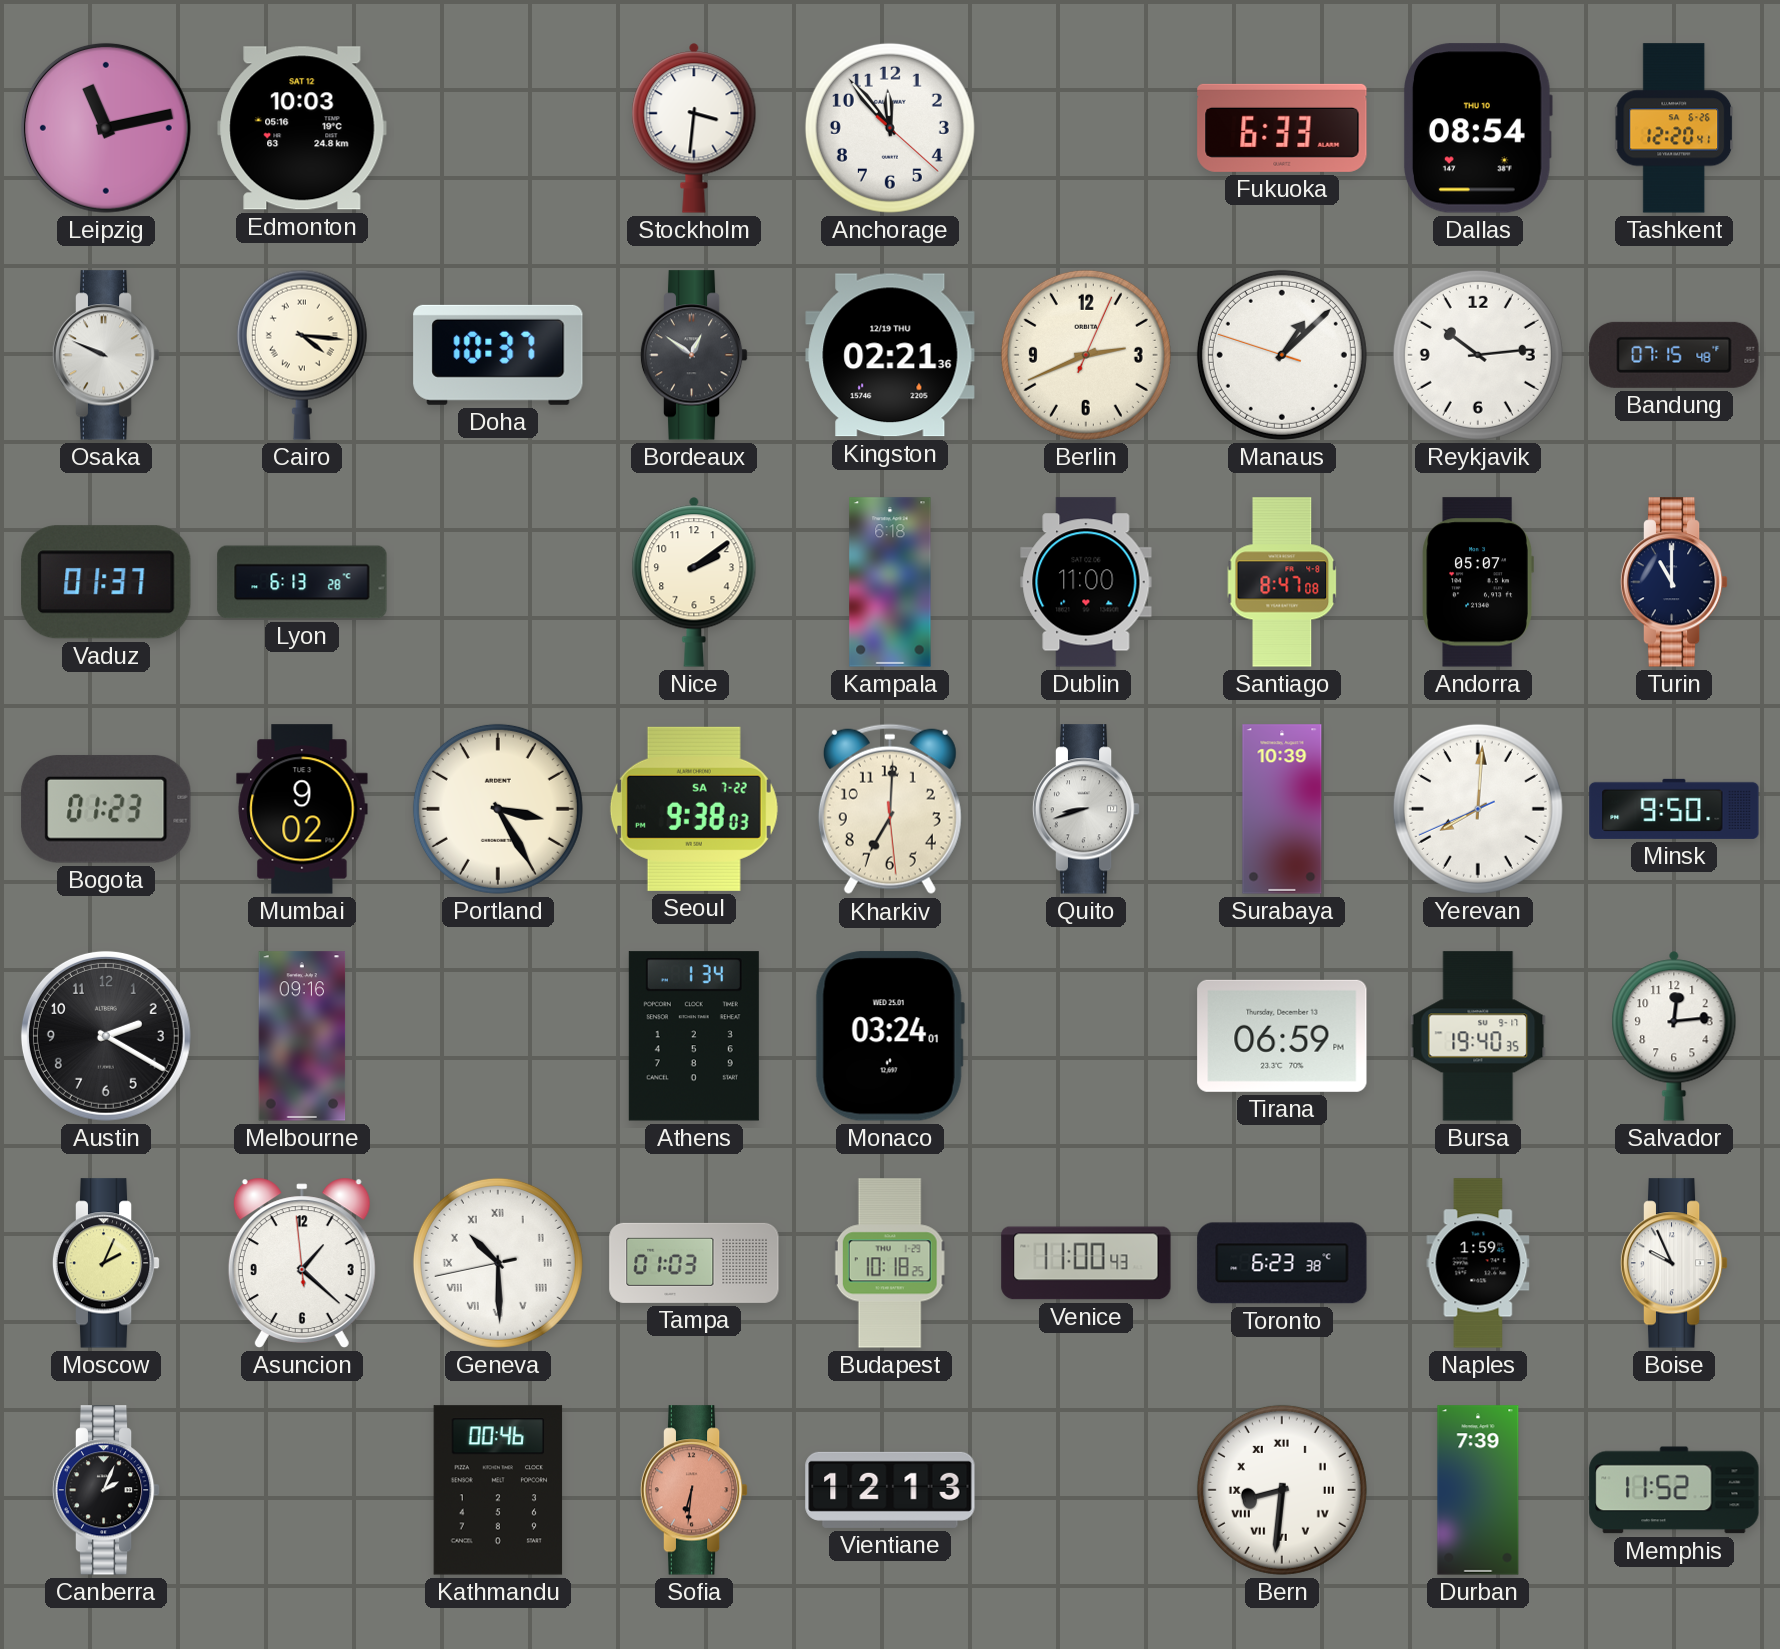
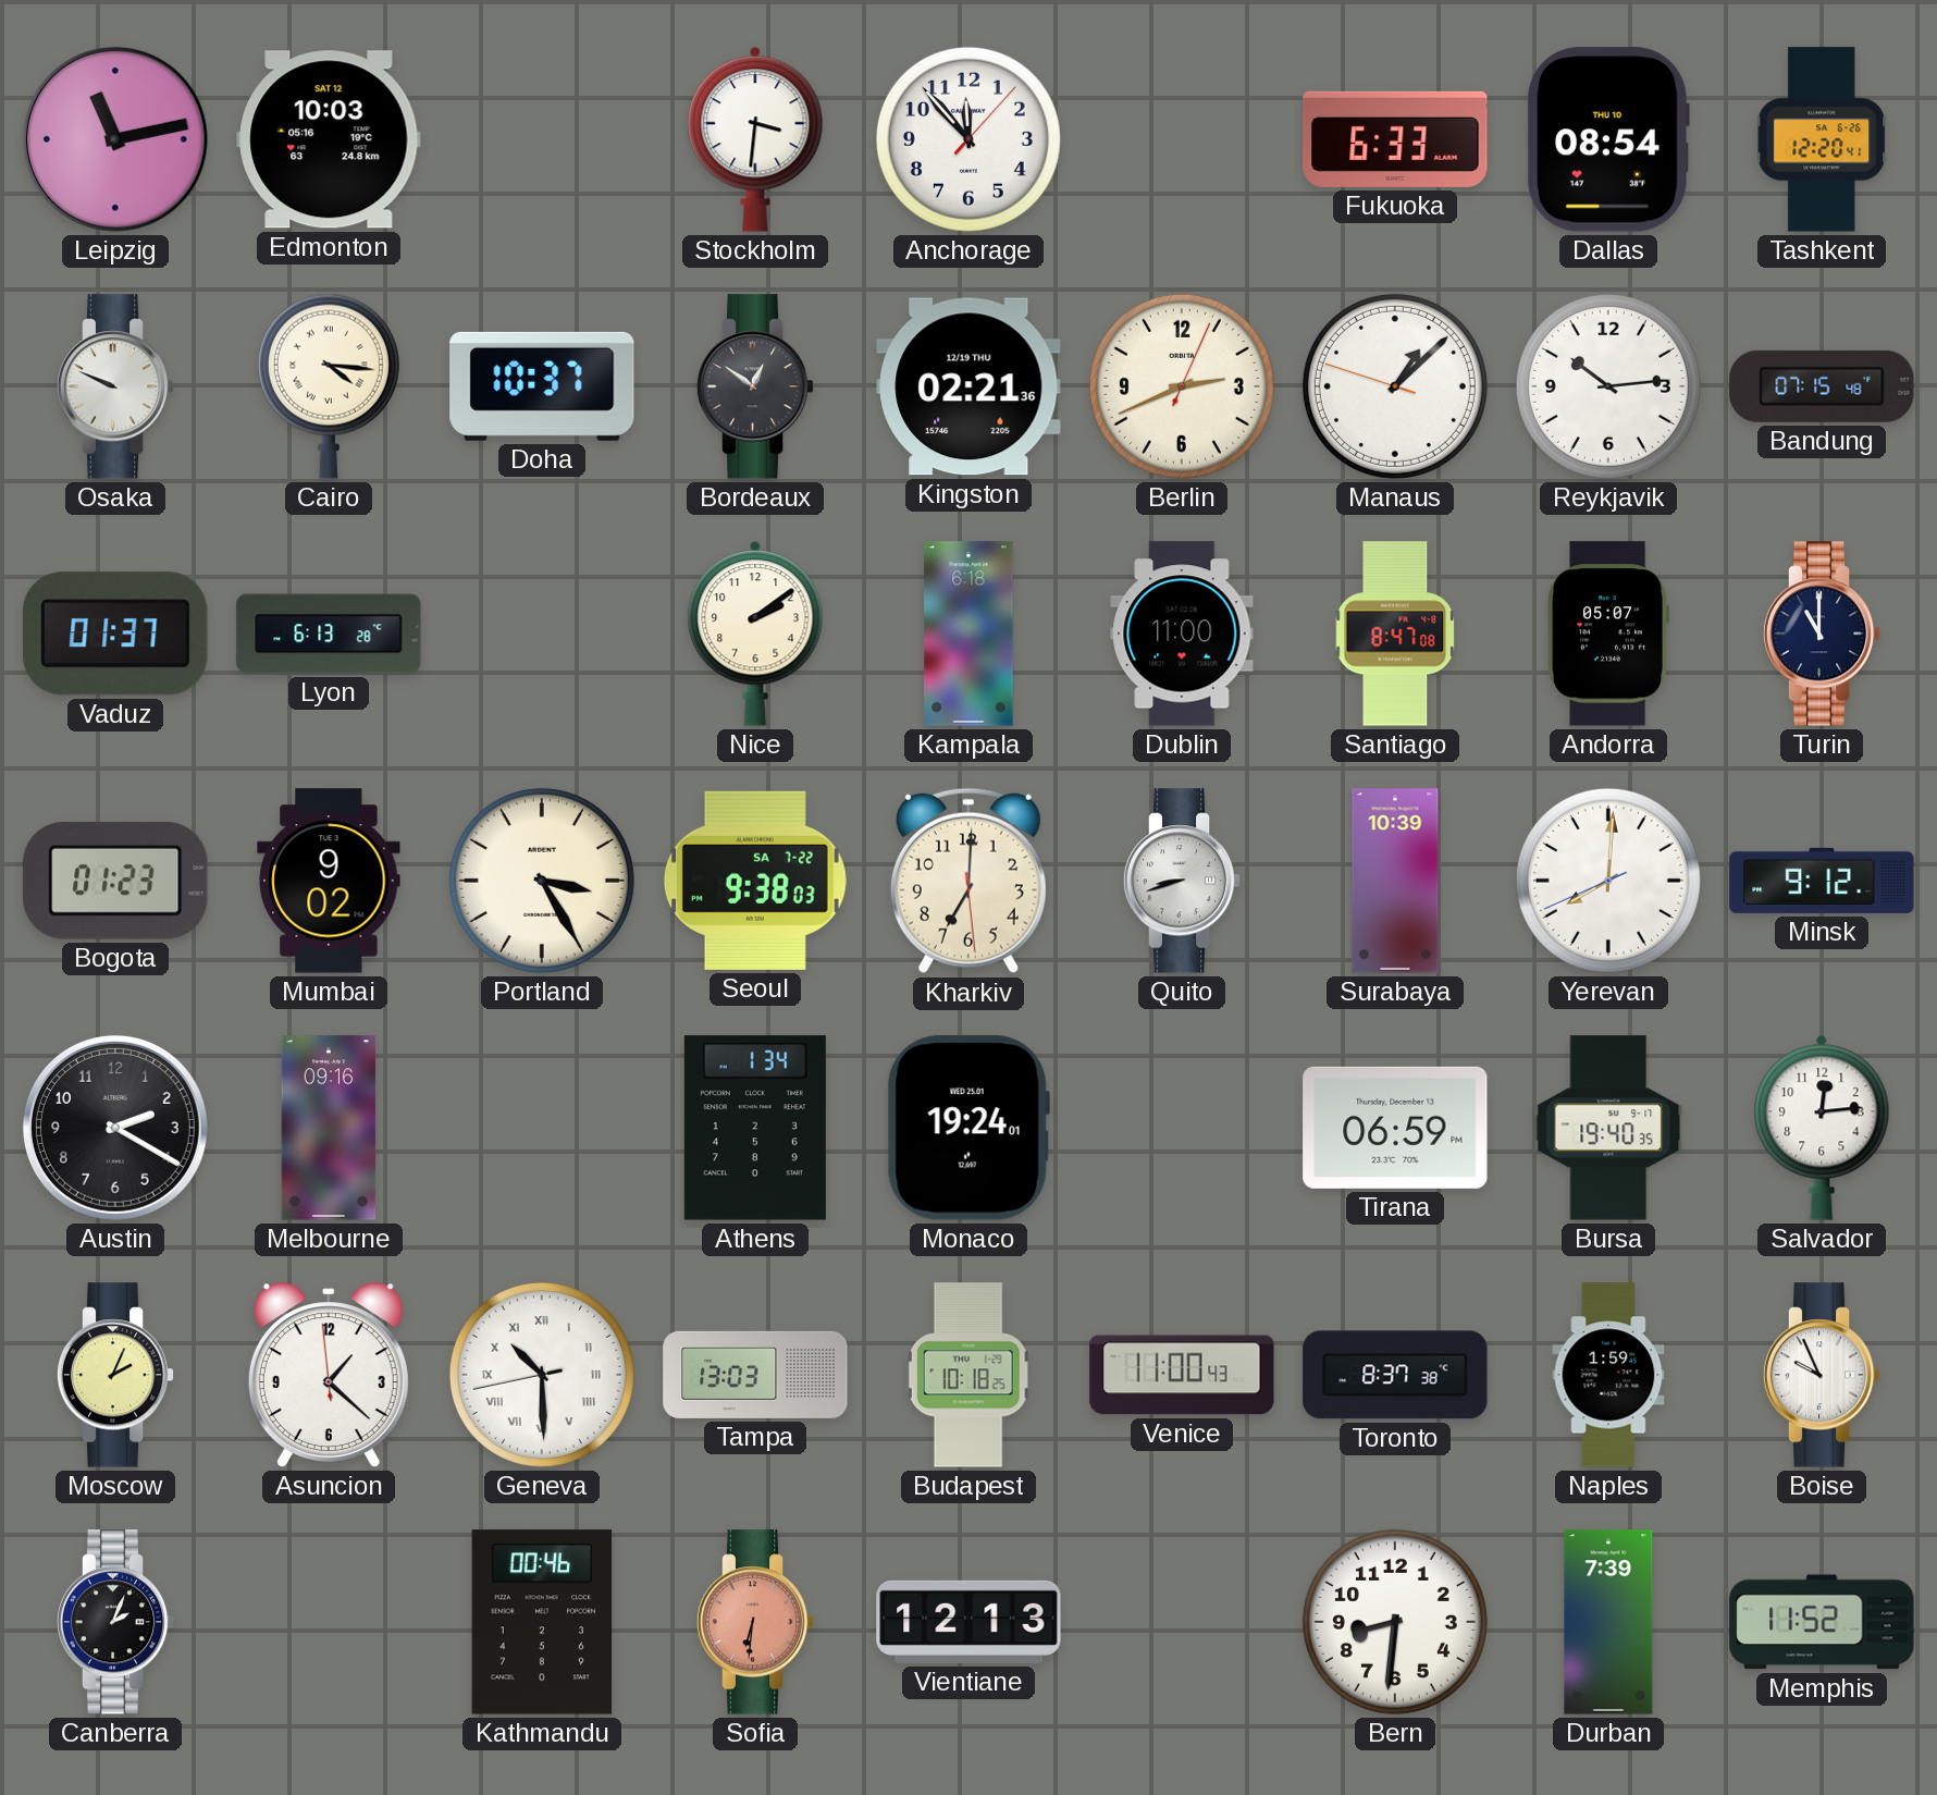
Anchorage: 11:53:22 -> 11:53:07
Minsk: 9:50 -> 9:12
Monaco: 03:24 -> 19:24
Tampa: 01:03 -> 13:03
Toronto: 6:23 -> 8:37
Bern numerals: Roman -> Arabic
